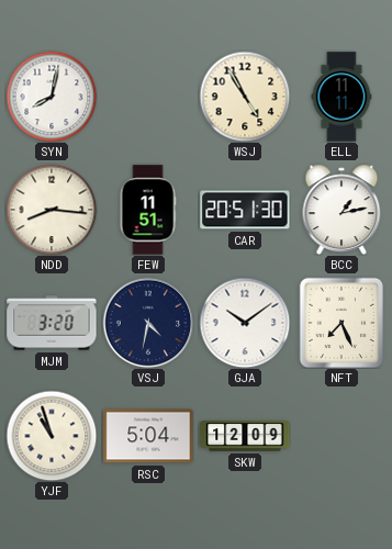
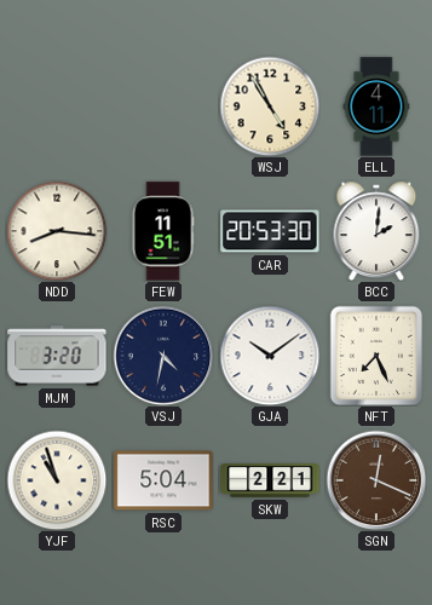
SYN: 8:02 -> none
ELL: 11:11 -> 4:11
CAR: 20:51 -> 20:53
BCC: 1:13 -> 2:01
SKW: 12:09 -> 2:21
SGN: none -> 12:19
